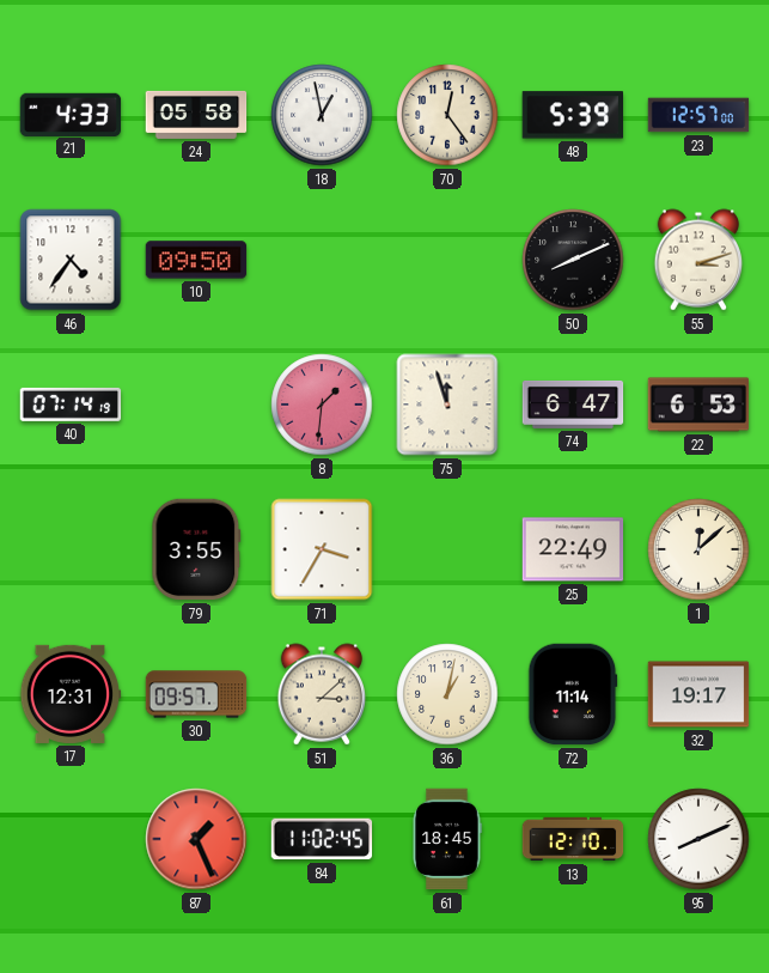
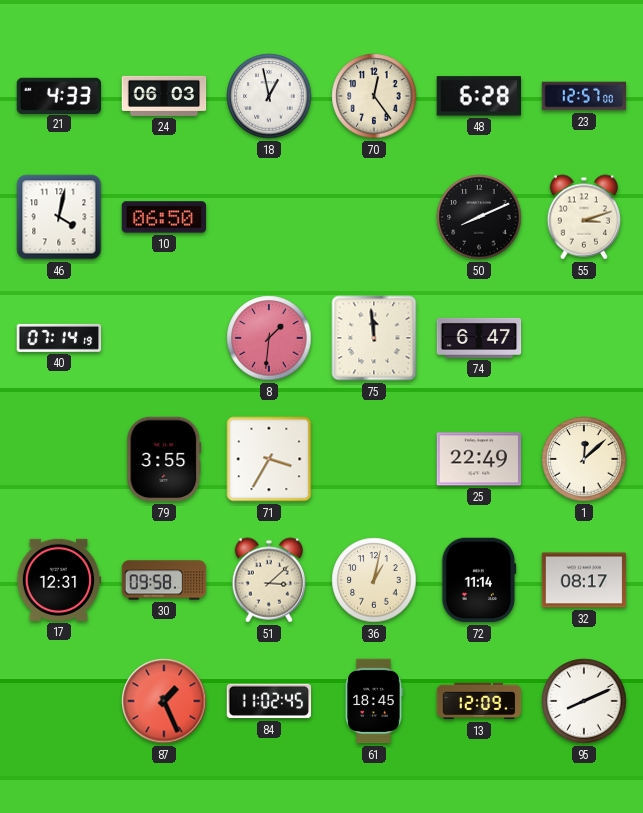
24: 05:58 -> 06:03
48: 5:39 -> 6:28
46: 4:36 -> 4:02
10: 09:50 -> 06:50
75: 11:57 -> 11:59
22: 6:53 -> none
30: 09:57 -> 09:58
32: 19:17 -> 08:17
13: 12:10 -> 12:09
